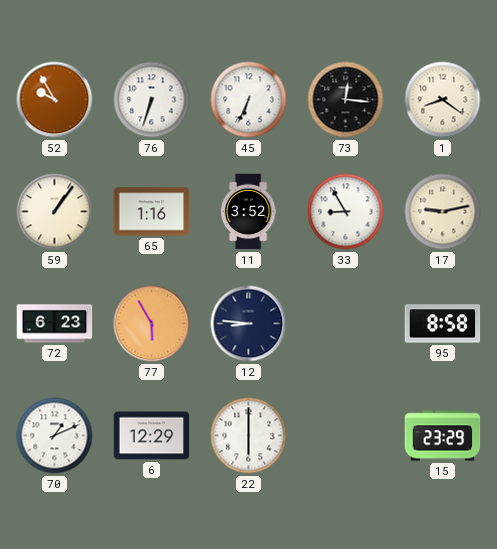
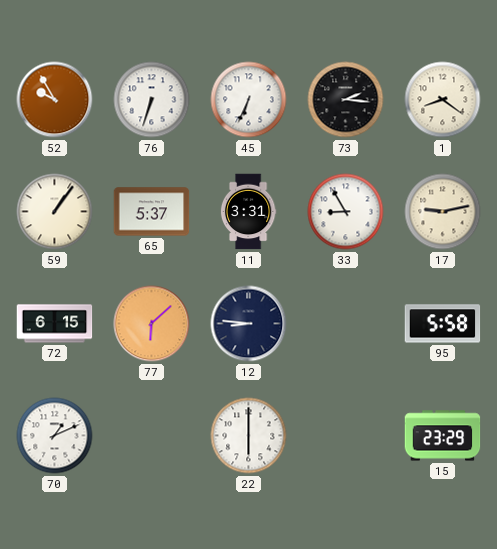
73: 12:16 -> 2:16
65: 1:16 -> 5:37
11: 3:52 -> 3:31
72: 6:23 -> 6:15
77: 5:55 -> 6:08
95: 8:58 -> 5:58
6: 12:29 -> none
